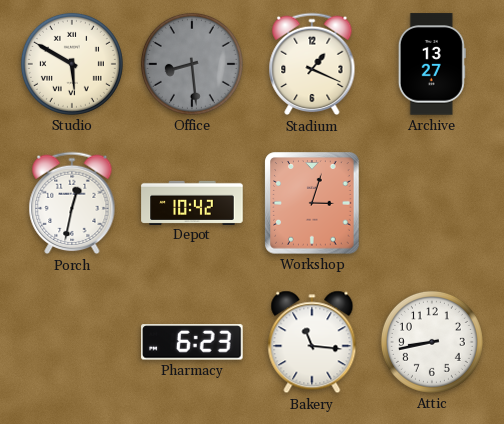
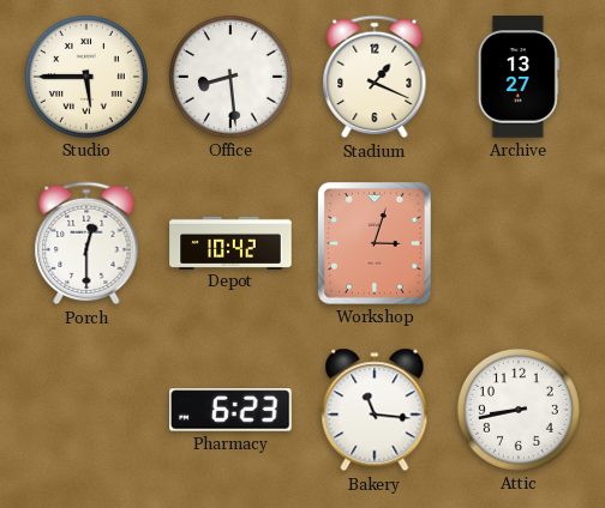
Studio: 5:50 -> 5:45
Office dial: grey -> white
Porch: 12:32 -> 12:30
